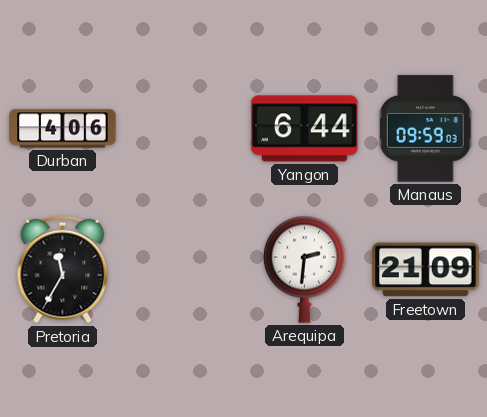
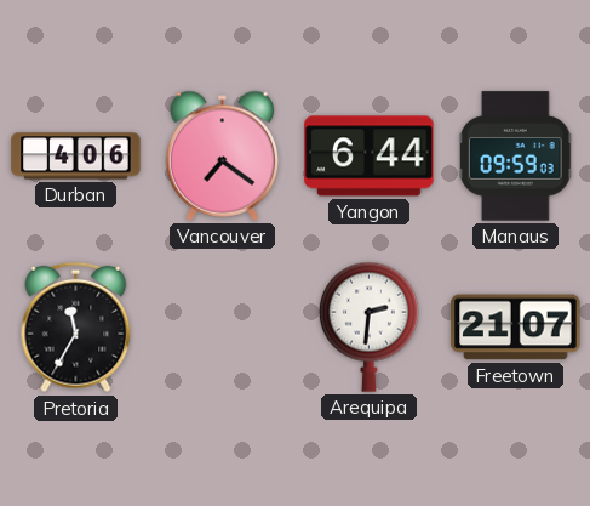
Vancouver: none -> 7:21
Freetown: 21:09 -> 21:07
